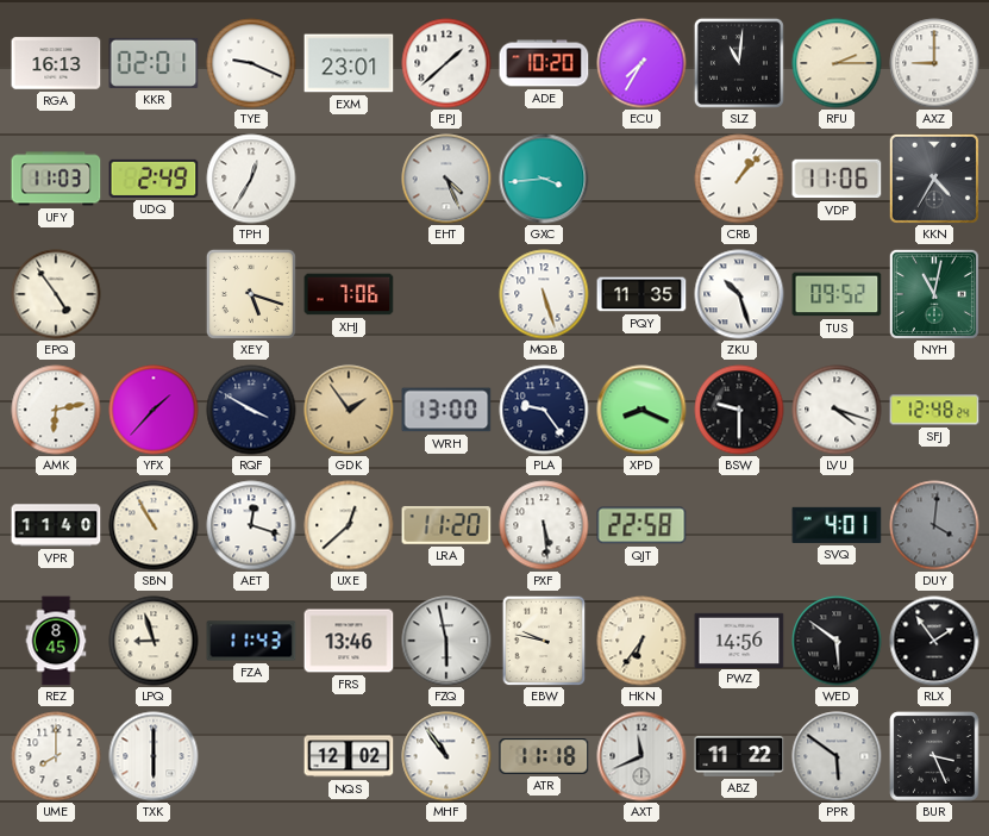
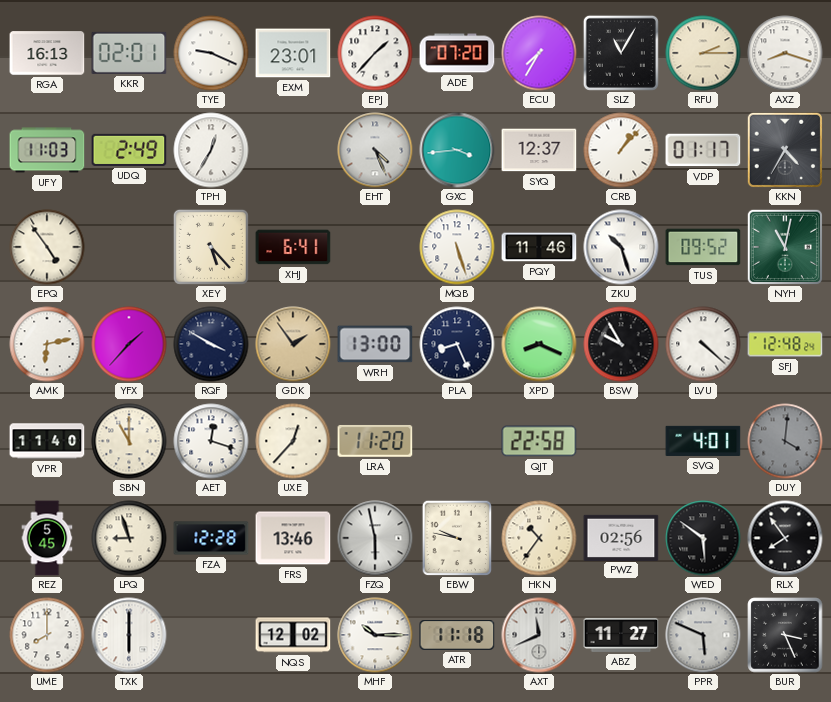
EPJ: 1:38 -> 1:37
ADE: 10:20 -> 07:20
SLZ: 11:01 -> 11:05
AXZ: 9:00 -> 8:18
SYQ: none -> 12:37
VDP: 11:06 -> 01:17
XEY: 5:18 -> 5:23
XHJ: 7:06 -> 6:41
PQY: 11:35 -> 11:46
PLA: 9:24 -> 8:26
BSW: 9:30 -> 9:55
LVU: 4:18 -> 4:22
SBN: 10:55 -> 11:00
UXE: 12:38 -> 12:37
PXF: 5:29 -> none
REZ: 8:45 -> 5:45
FZA: 11:43 -> 12:28
HKN: 6:36 -> 10:36
PWZ: 14:56 -> 02:56
RLX: 1:54 -> 7:54
MHF: 10:54 -> 10:15
ABZ: 11:22 -> 11:27
PPR: 5:51 -> 5:49
